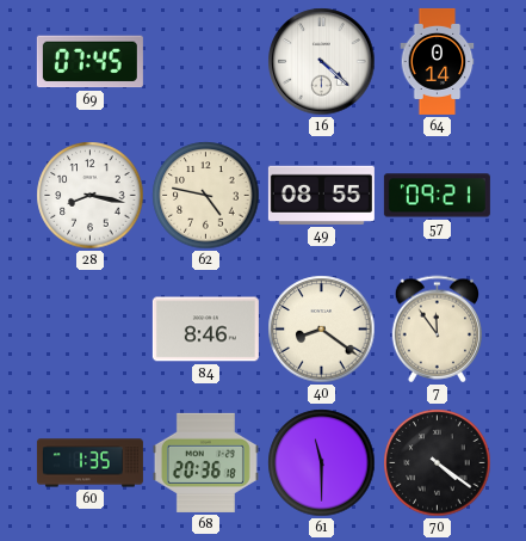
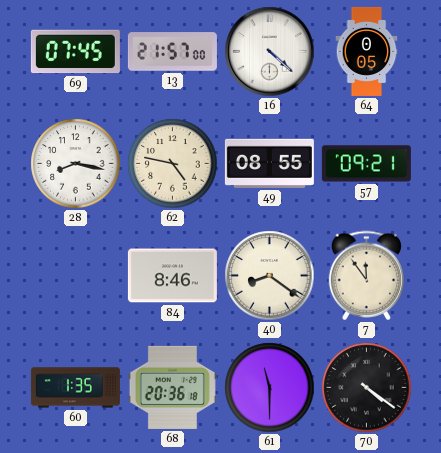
13: none -> 21:57
64: 0:14 -> 0:05
